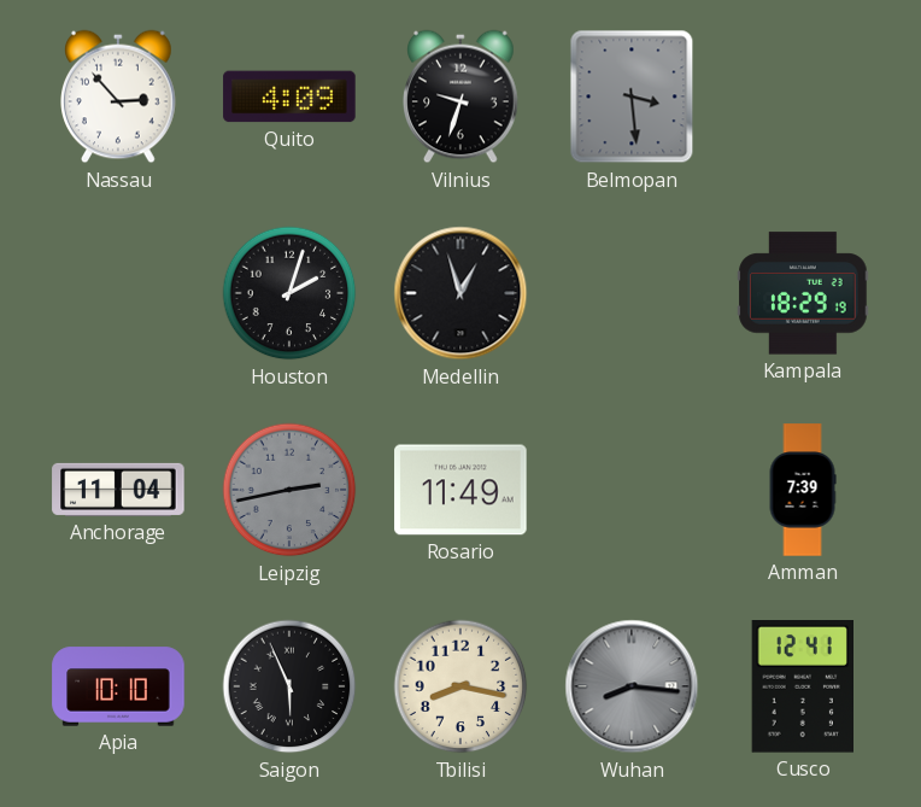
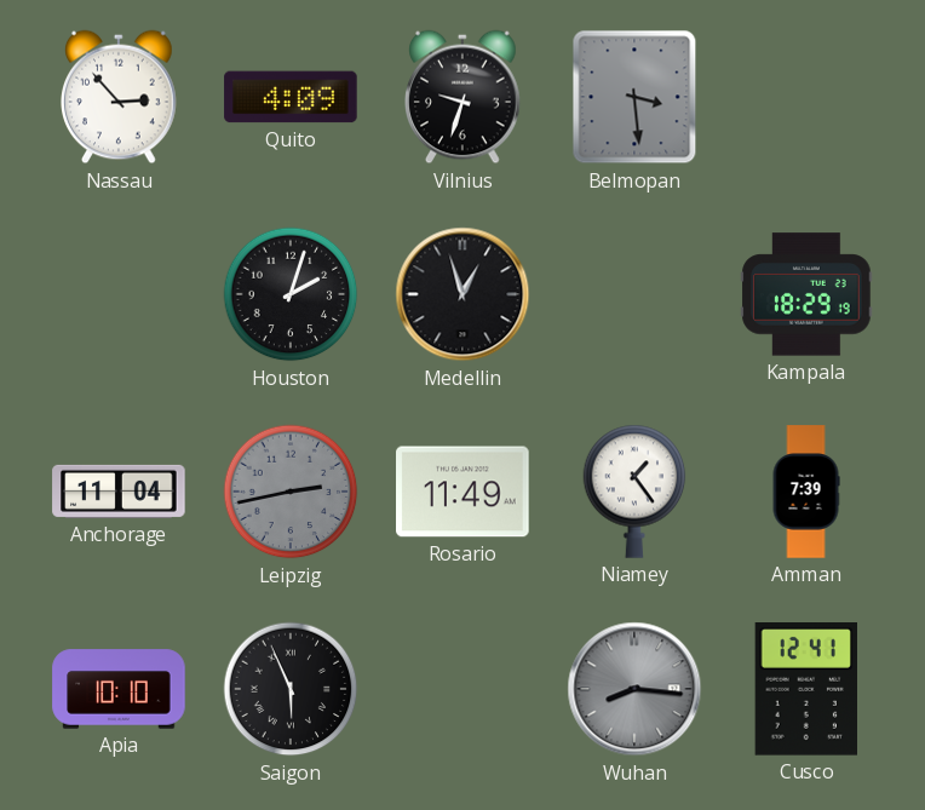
Niamey: none -> 1:24
Tbilisi: 8:17 -> none
